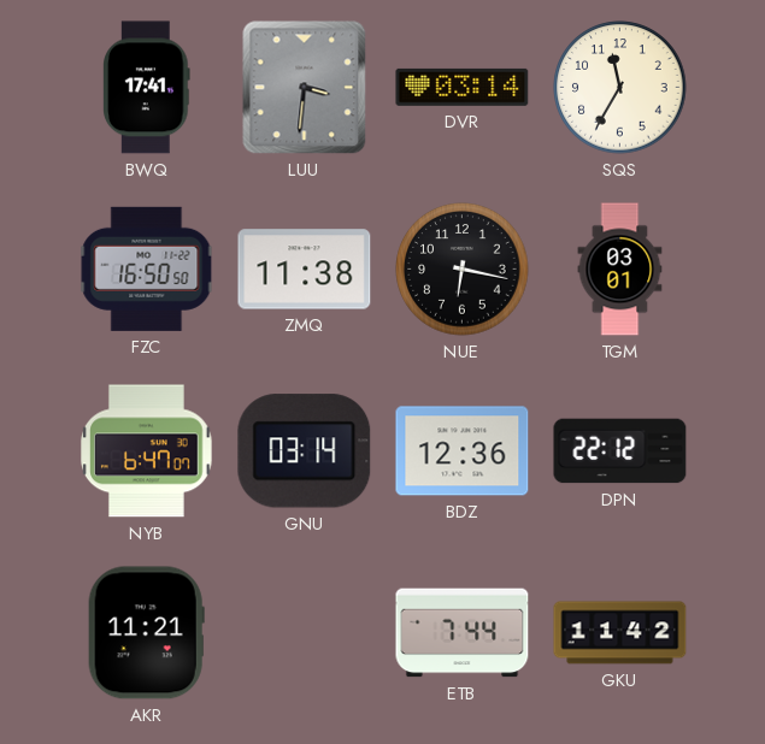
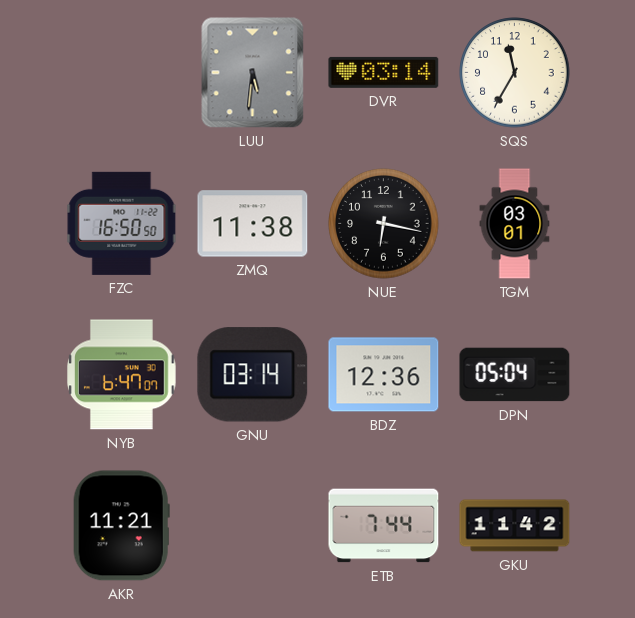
BWQ: 17:41 -> none
LUU: 3:31 -> 5:31
DPN: 22:12 -> 05:04
